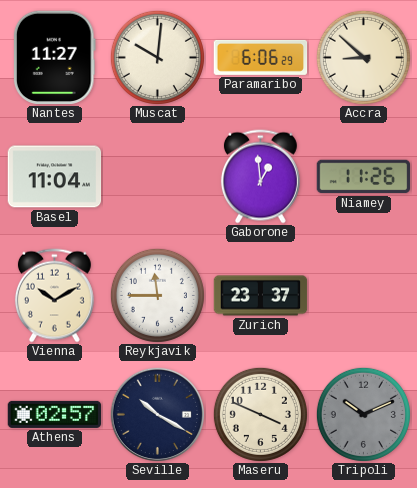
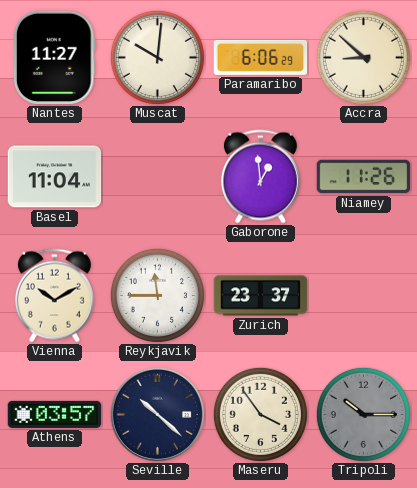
Athens: 02:57 -> 03:57
Seville: 10:20 -> 10:22
Maseru: 3:49 -> 3:54
Tripoli: 10:11 -> 10:15
